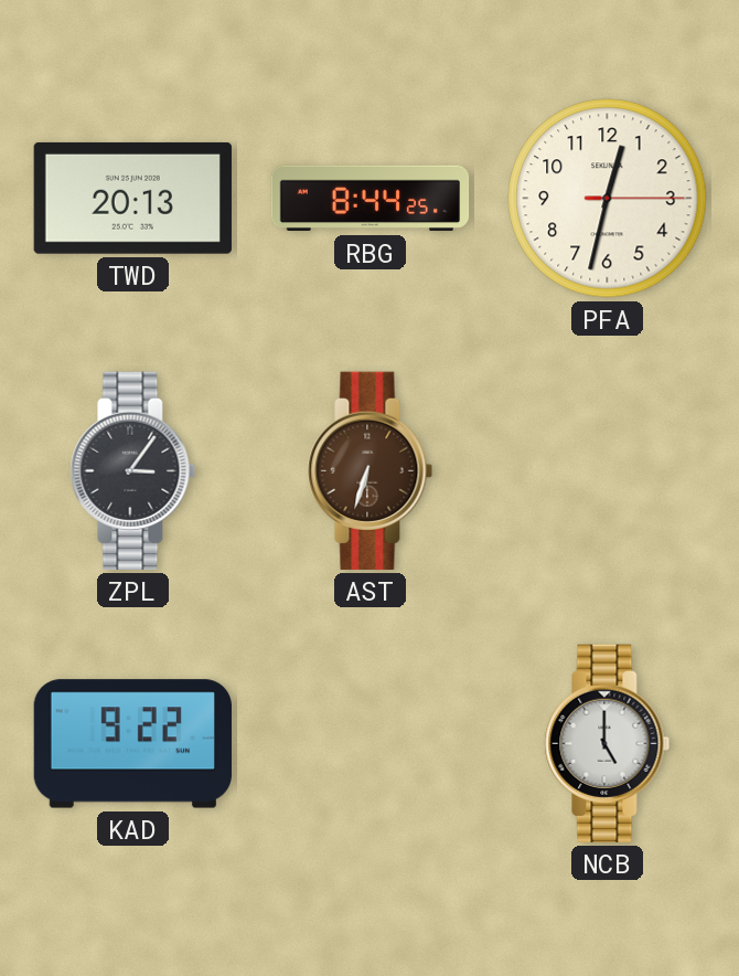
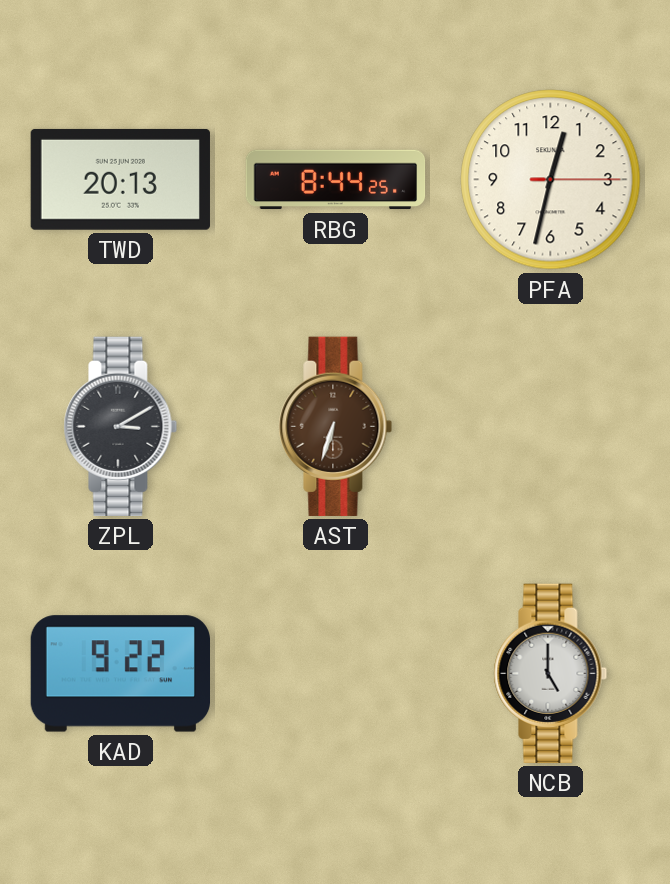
ZPL: 3:06 -> 3:10
